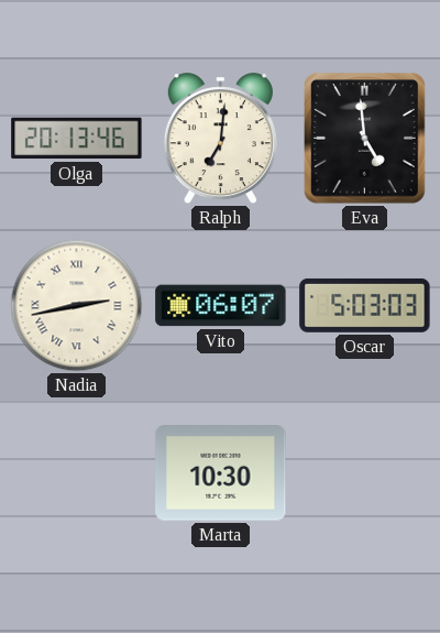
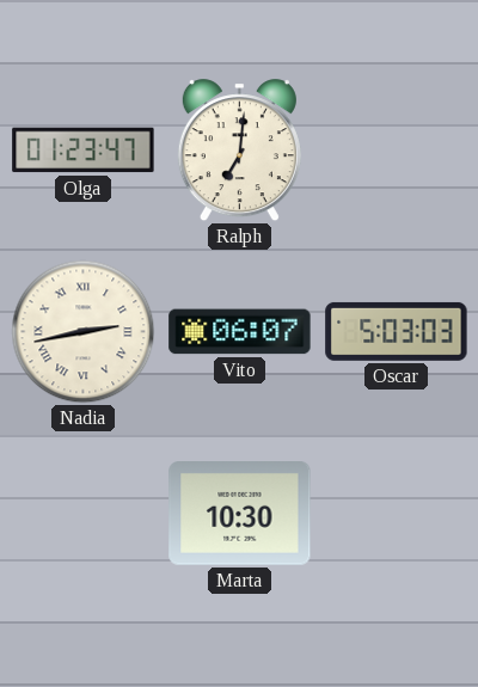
Olga: 20:13 -> 01:23
Eva: 4:59 -> none
